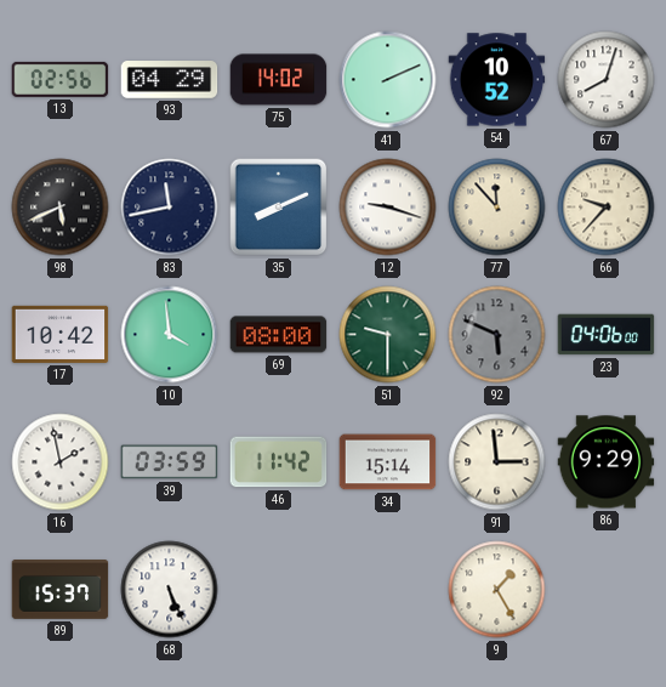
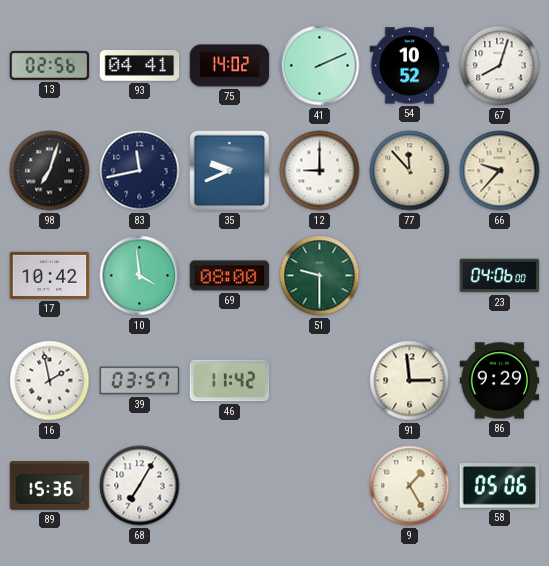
93: 04:29 -> 04:41
98: 5:41 -> 7:03
35: 8:11 -> 9:41
12: 9:18 -> 9:00
92: 5:49 -> none
39: 03:59 -> 03:57
34: 15:14 -> none
89: 15:37 -> 15:36
68: 5:26 -> 7:05
58: none -> 05:06
